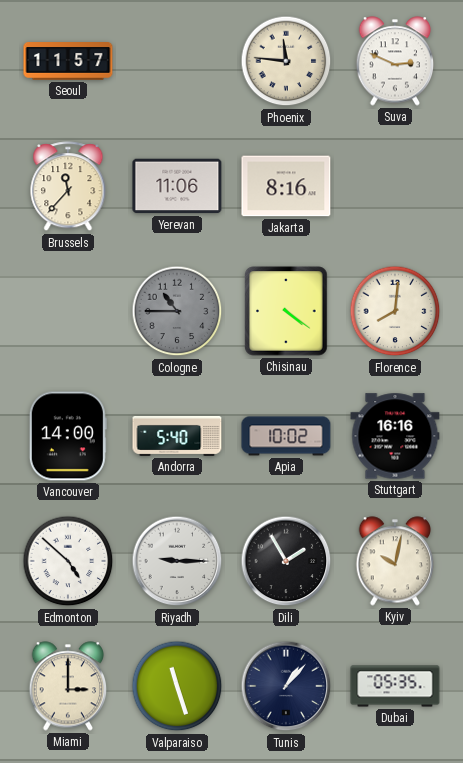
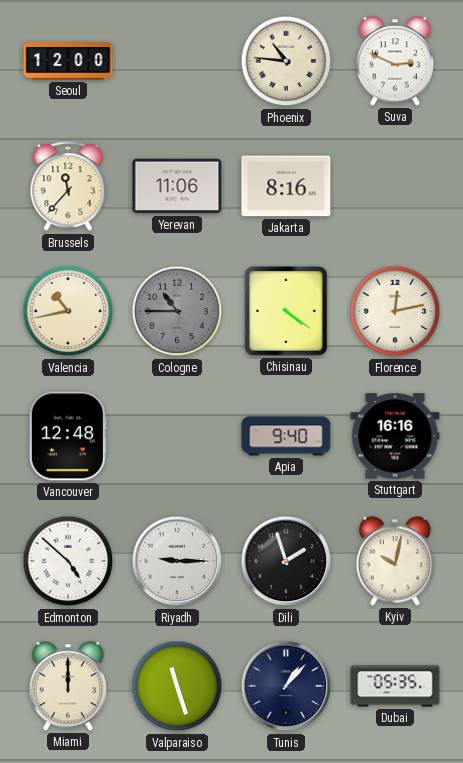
Seoul: 11:57 -> 12:00
Phoenix: 11:46 -> 10:46
Valencia: none -> 10:43
Florence: 8:01 -> 12:13
Vancouver: 14:00 -> 12:48
Andorra: 5:40 -> none
Apia: 10:02 -> 9:40
Dili: 1:55 -> 1:57
Miami: 3:00 -> 12:00
